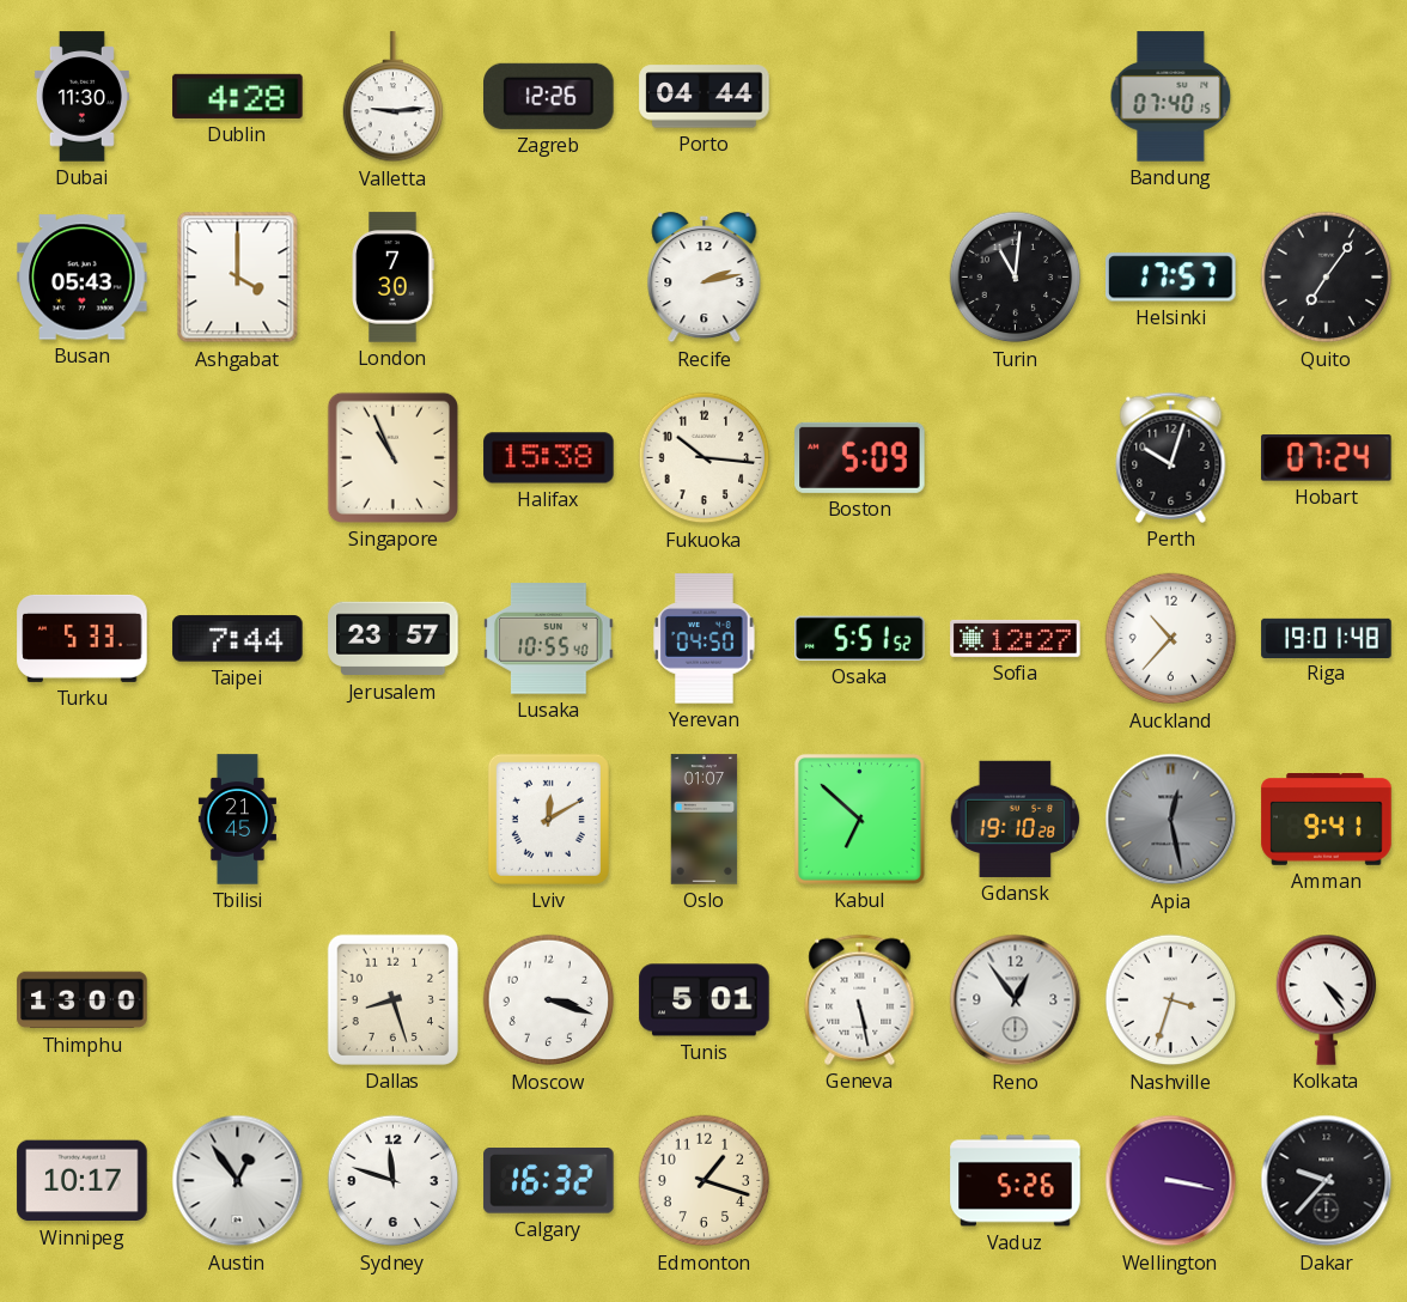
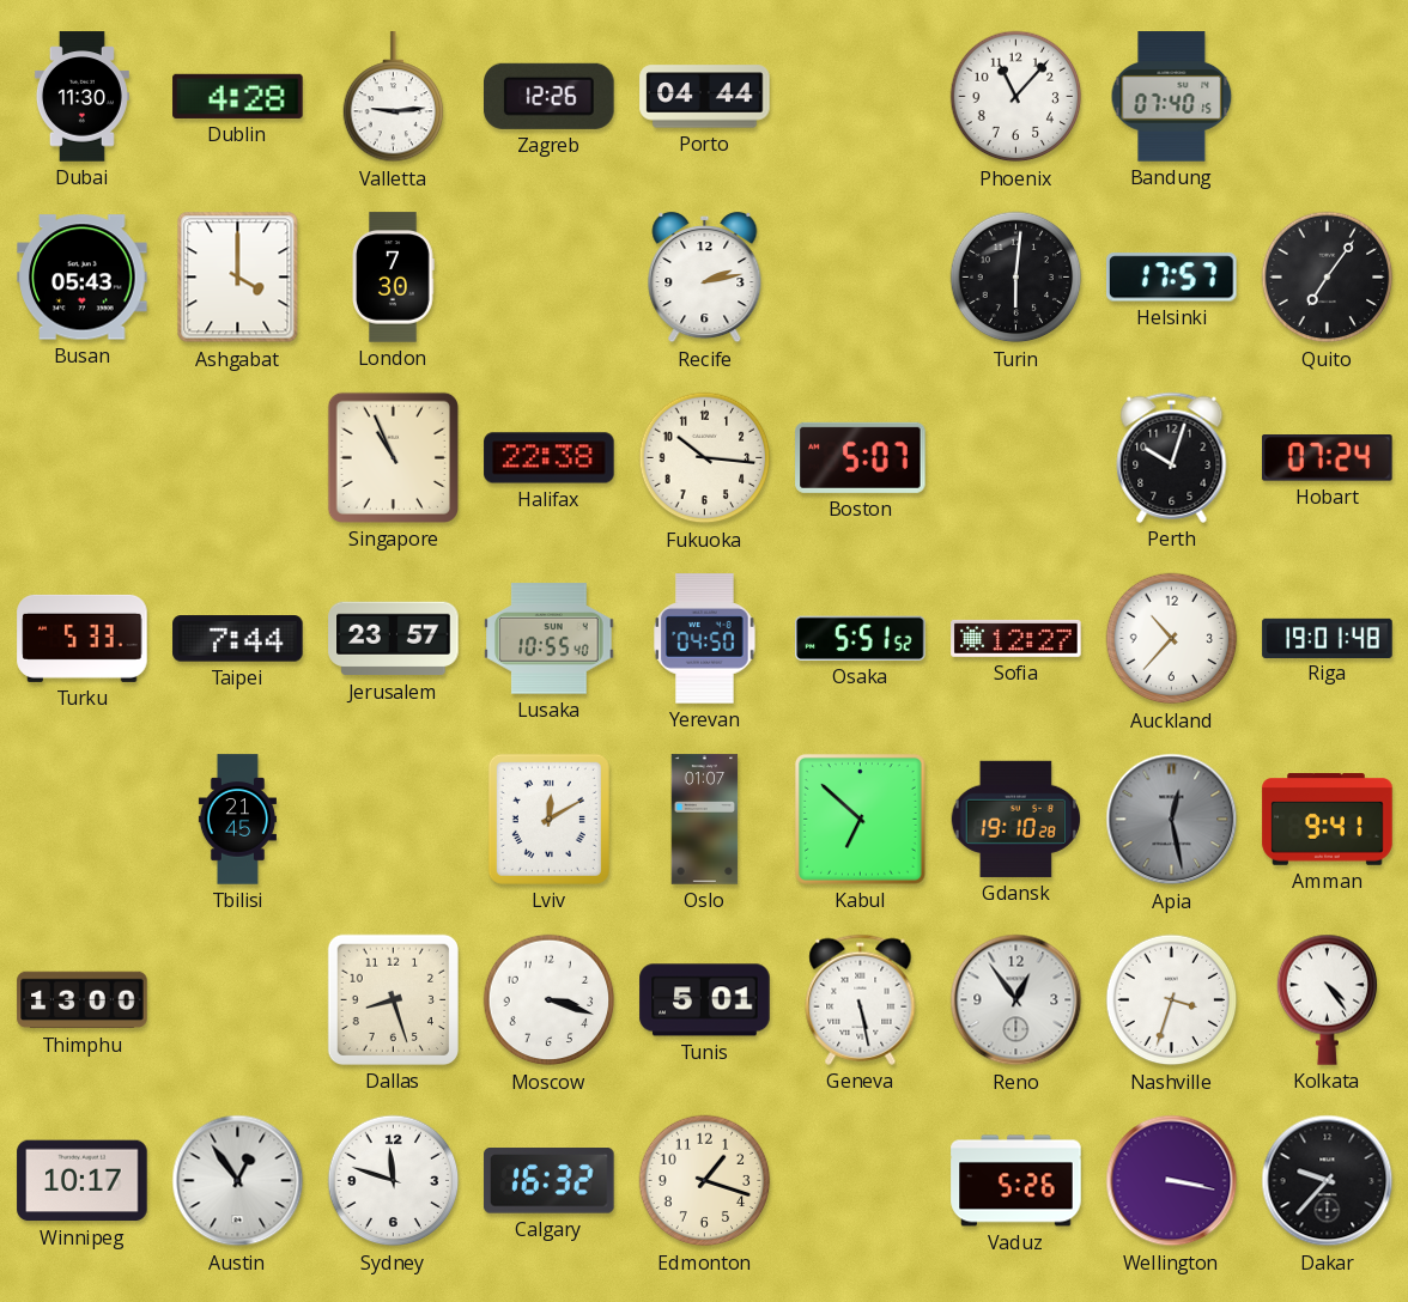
Phoenix: none -> 11:07
Turin: 11:01 -> 6:01
Halifax: 15:38 -> 22:38
Boston: 5:09 -> 5:07
